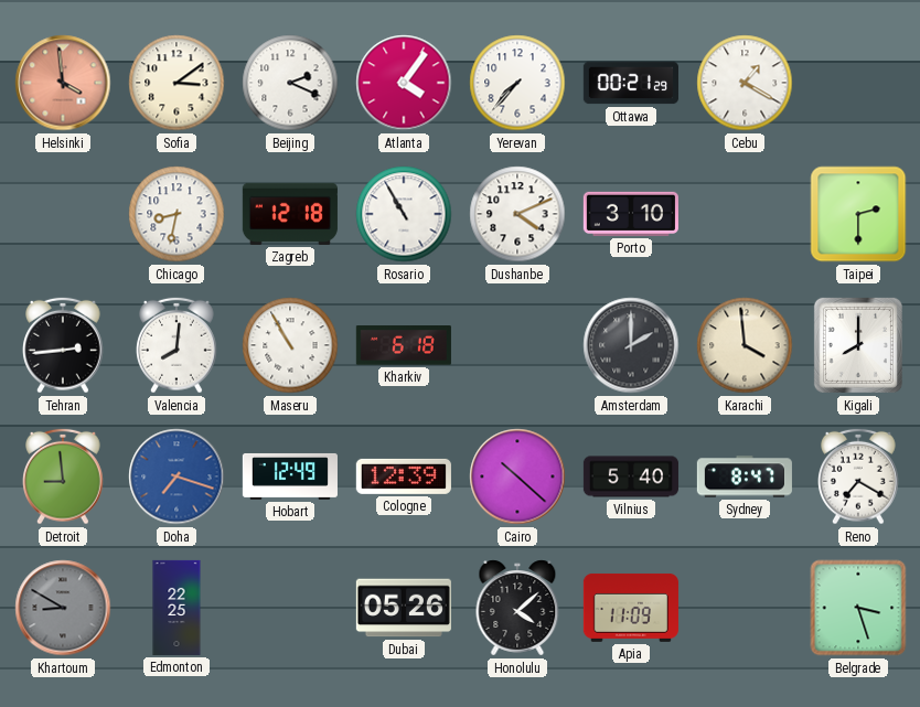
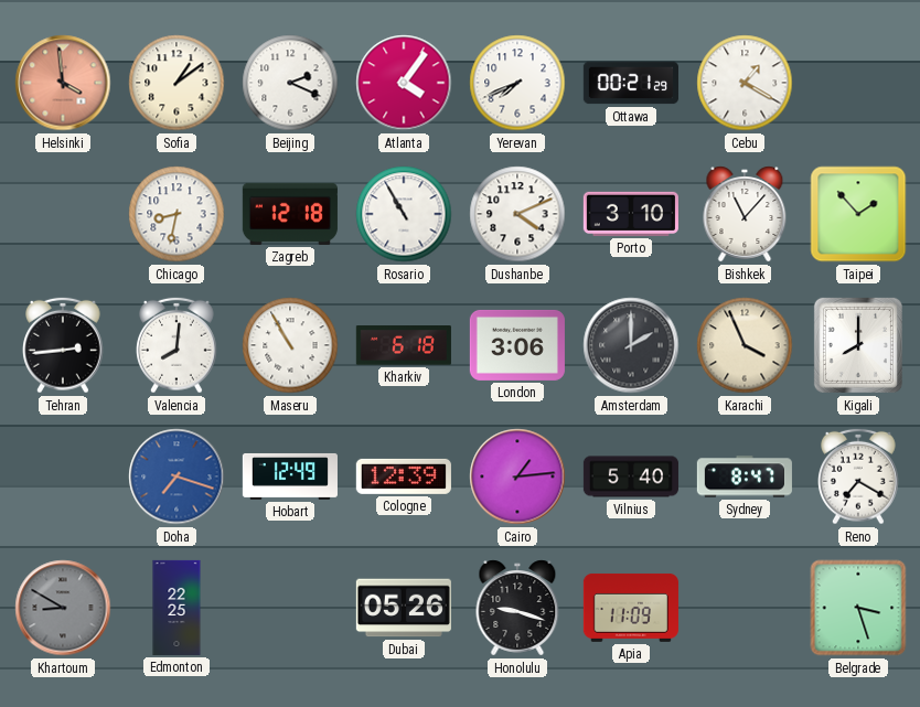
Sofia: 3:09 -> 1:09
Yerevan: 7:37 -> 7:41
Bishkek: none -> 11:07
Taipei: 2:30 -> 1:53
London: none -> 3:06
Karachi: 3:59 -> 3:56
Detroit: 8:59 -> none
Cairo: 10:22 -> 1:14
Honolulu: 4:08 -> 9:18
